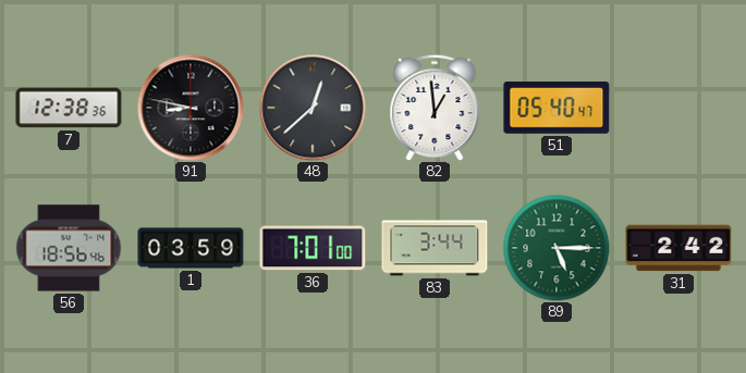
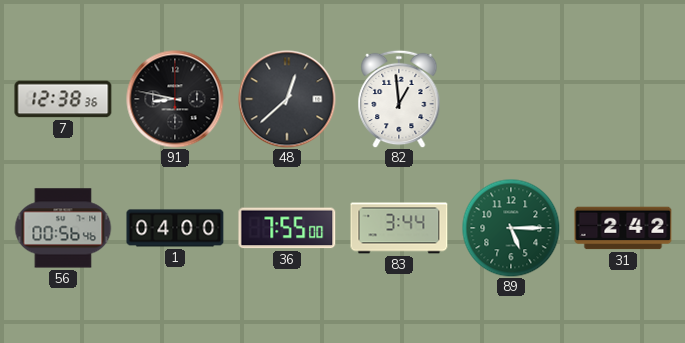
51: 05:40 -> none
56: 18:56 -> 00:56
1: 03:59 -> 04:00
36: 7:01 -> 7:55
